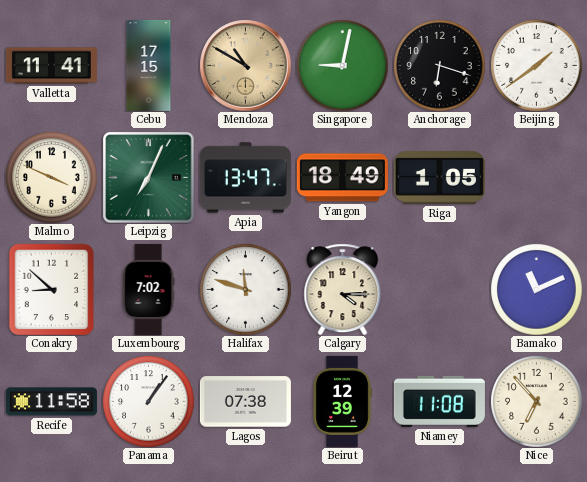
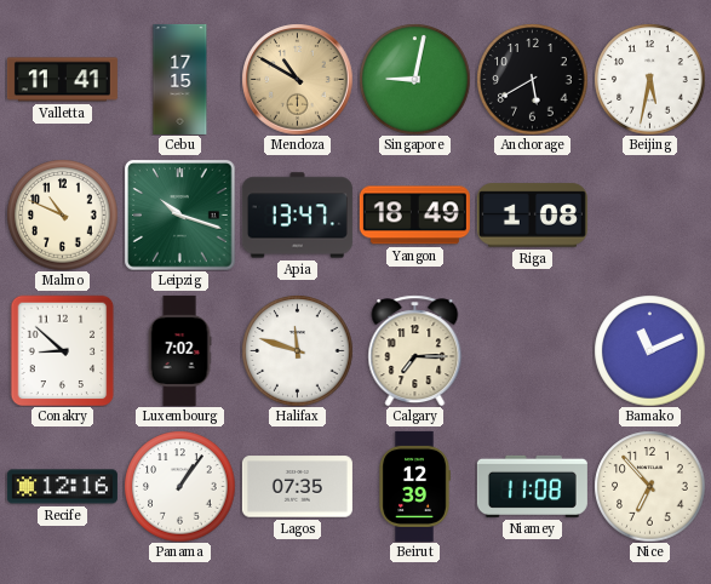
Anchorage: 6:18 -> 5:40
Beijing: 1:39 -> 5:32
Malmo: 3:49 -> 10:49
Leipzig: 7:04 -> 10:18
Riga: 1:05 -> 1:08
Calgary: 4:15 -> 7:15
Recife: 11:58 -> 12:16
Lagos: 07:38 -> 07:35
